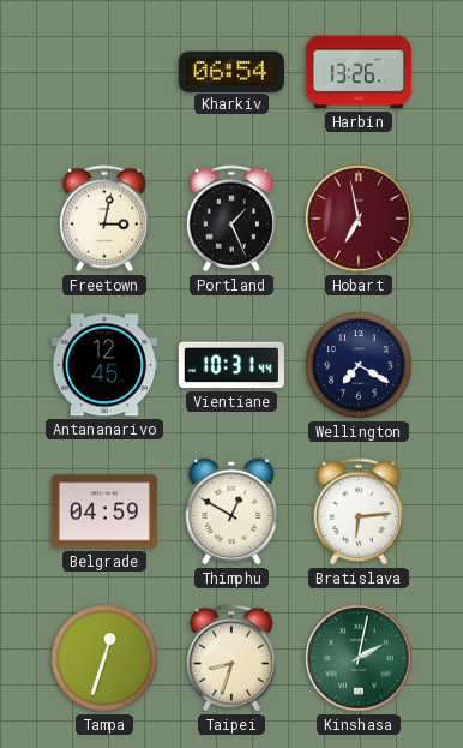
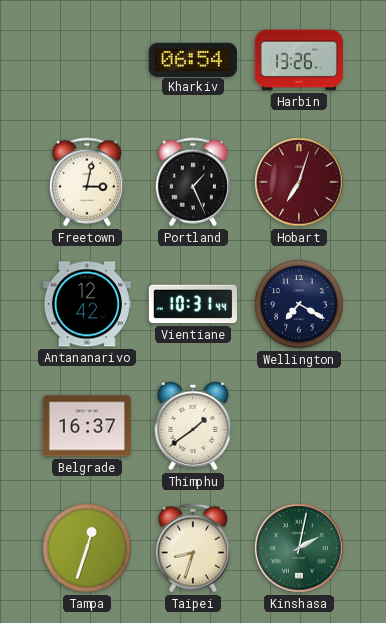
Hobart: 6:58 -> 7:03
Antananarivo: 12:45 -> 12:42
Belgrade: 04:59 -> 16:37
Thimphu: 12:50 -> 1:39
Bratislava: 6:14 -> none
